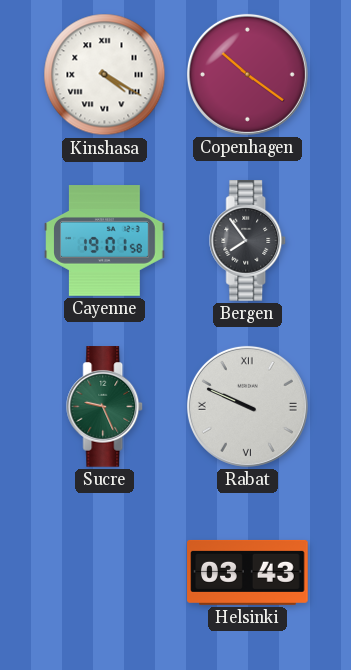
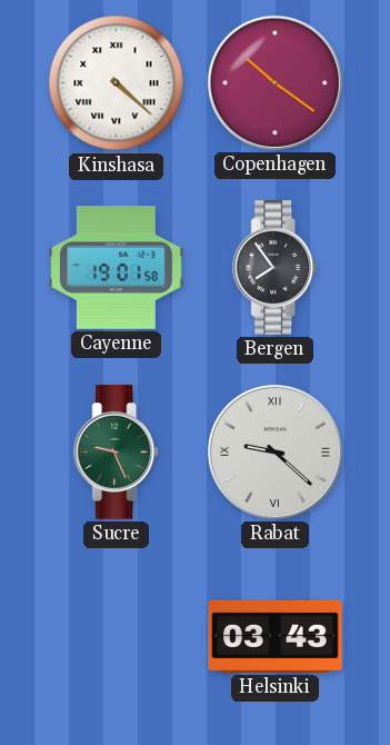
Kinshasa: 4:20 -> 4:22
Rabat: 9:49 -> 9:22
